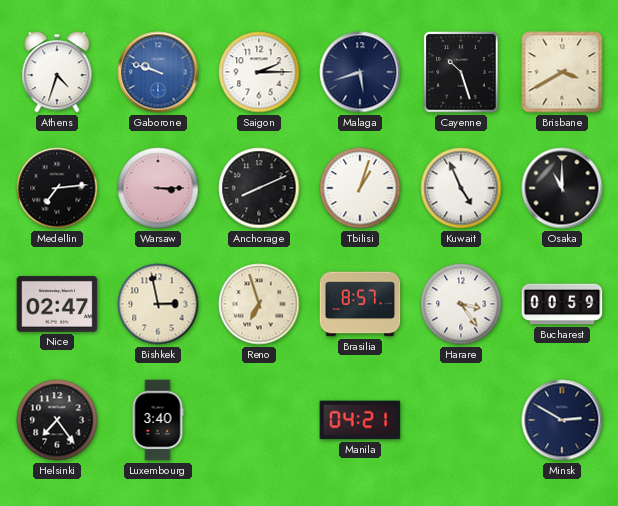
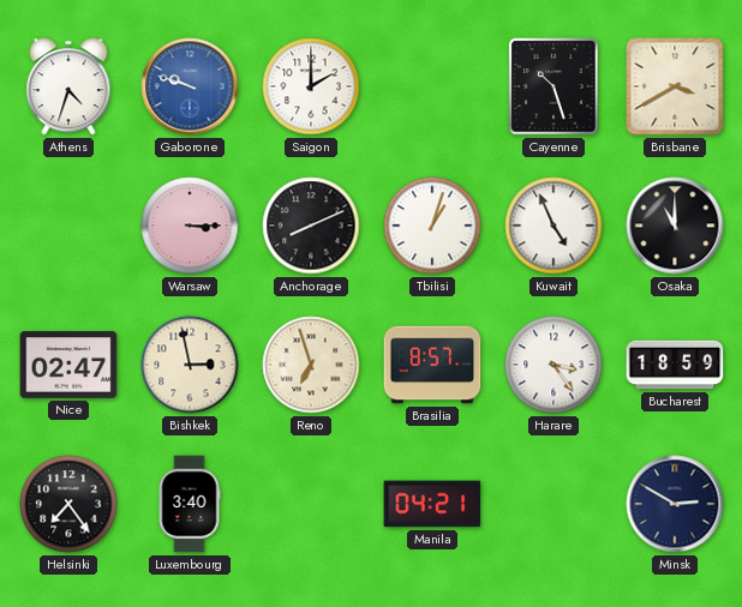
Saigon: 2:15 -> 2:00
Malaga: 5:42 -> none
Medellin: 7:14 -> none
Bucharest: 00:59 -> 18:59
